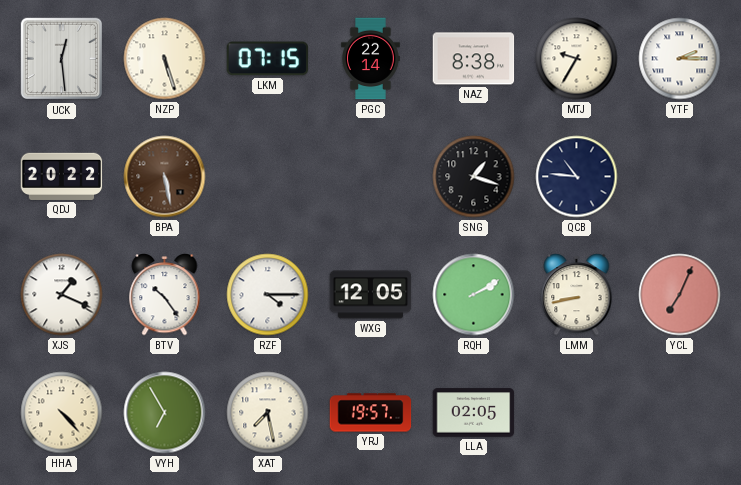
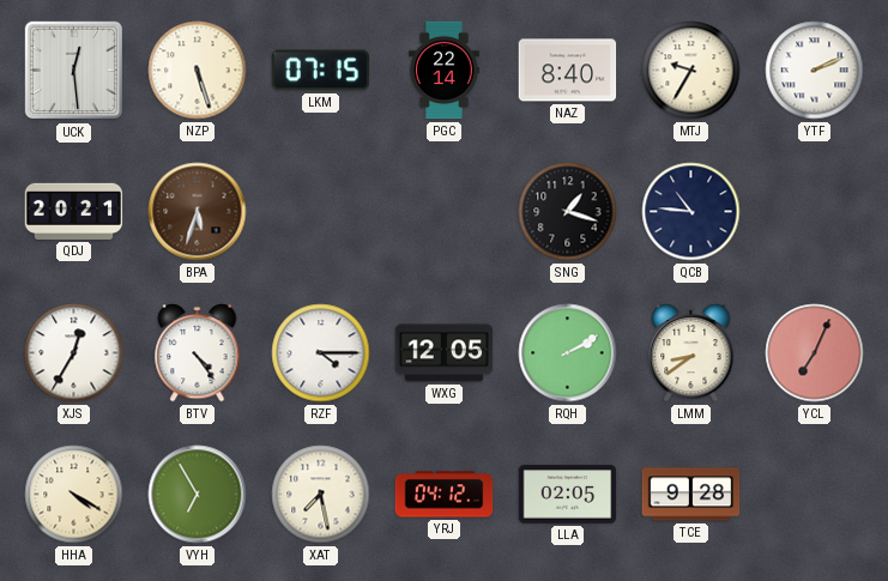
NAZ: 8:38 -> 8:40
YTF: 2:15 -> 2:11
QDJ: 20:22 -> 20:21
BPA: 5:28 -> 5:33
XJS: 1:19 -> 12:35
BTV: 10:24 -> 4:24
LMM: 8:43 -> 8:39
HHA: 4:23 -> 4:20
YRJ: 19:57 -> 04:12
TCE: none -> 9:28
